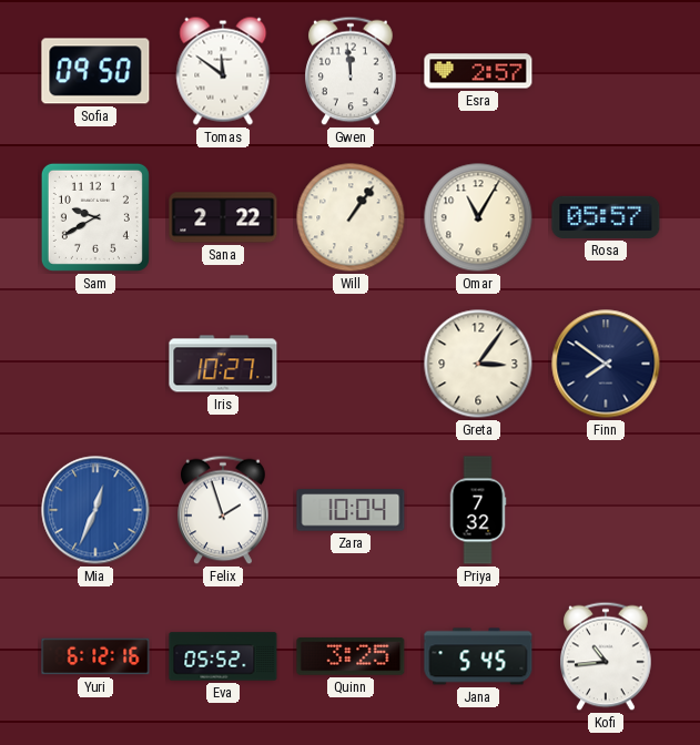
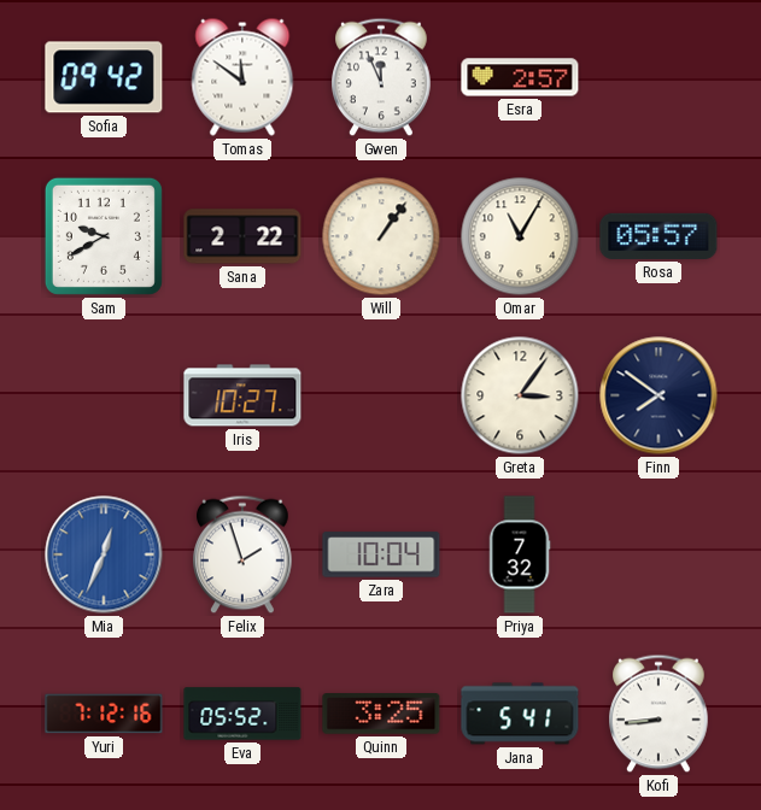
Sofia: 09:50 -> 09:42
Gwen: 11:59 -> 11:56
Yuri: 6:12 -> 7:12
Jana: 5:45 -> 5:41
Kofi: 10:44 -> 8:44
